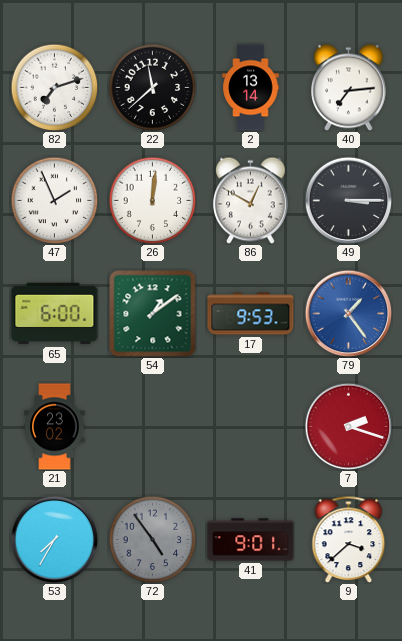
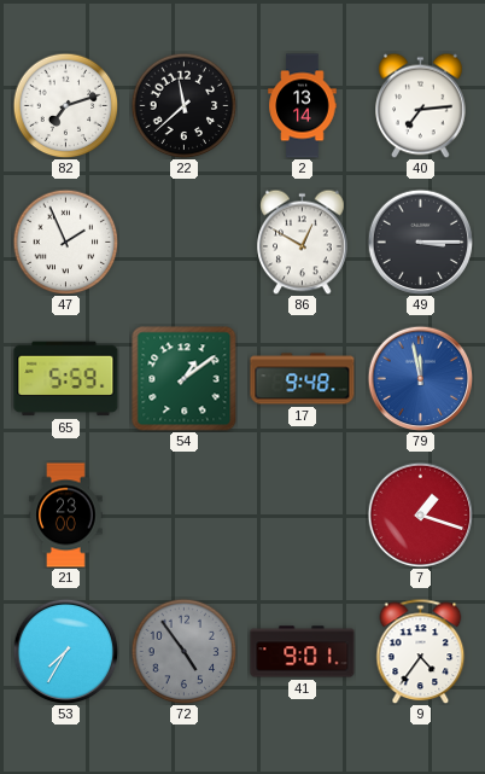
26: 12:01 -> none
65: 6:00 -> 5:59
17: 9:53 -> 9:48
79: 1:24 -> 11:58
21: 23:02 -> 23:00
7: 2:18 -> 1:18
9: 3:38 -> 4:36
